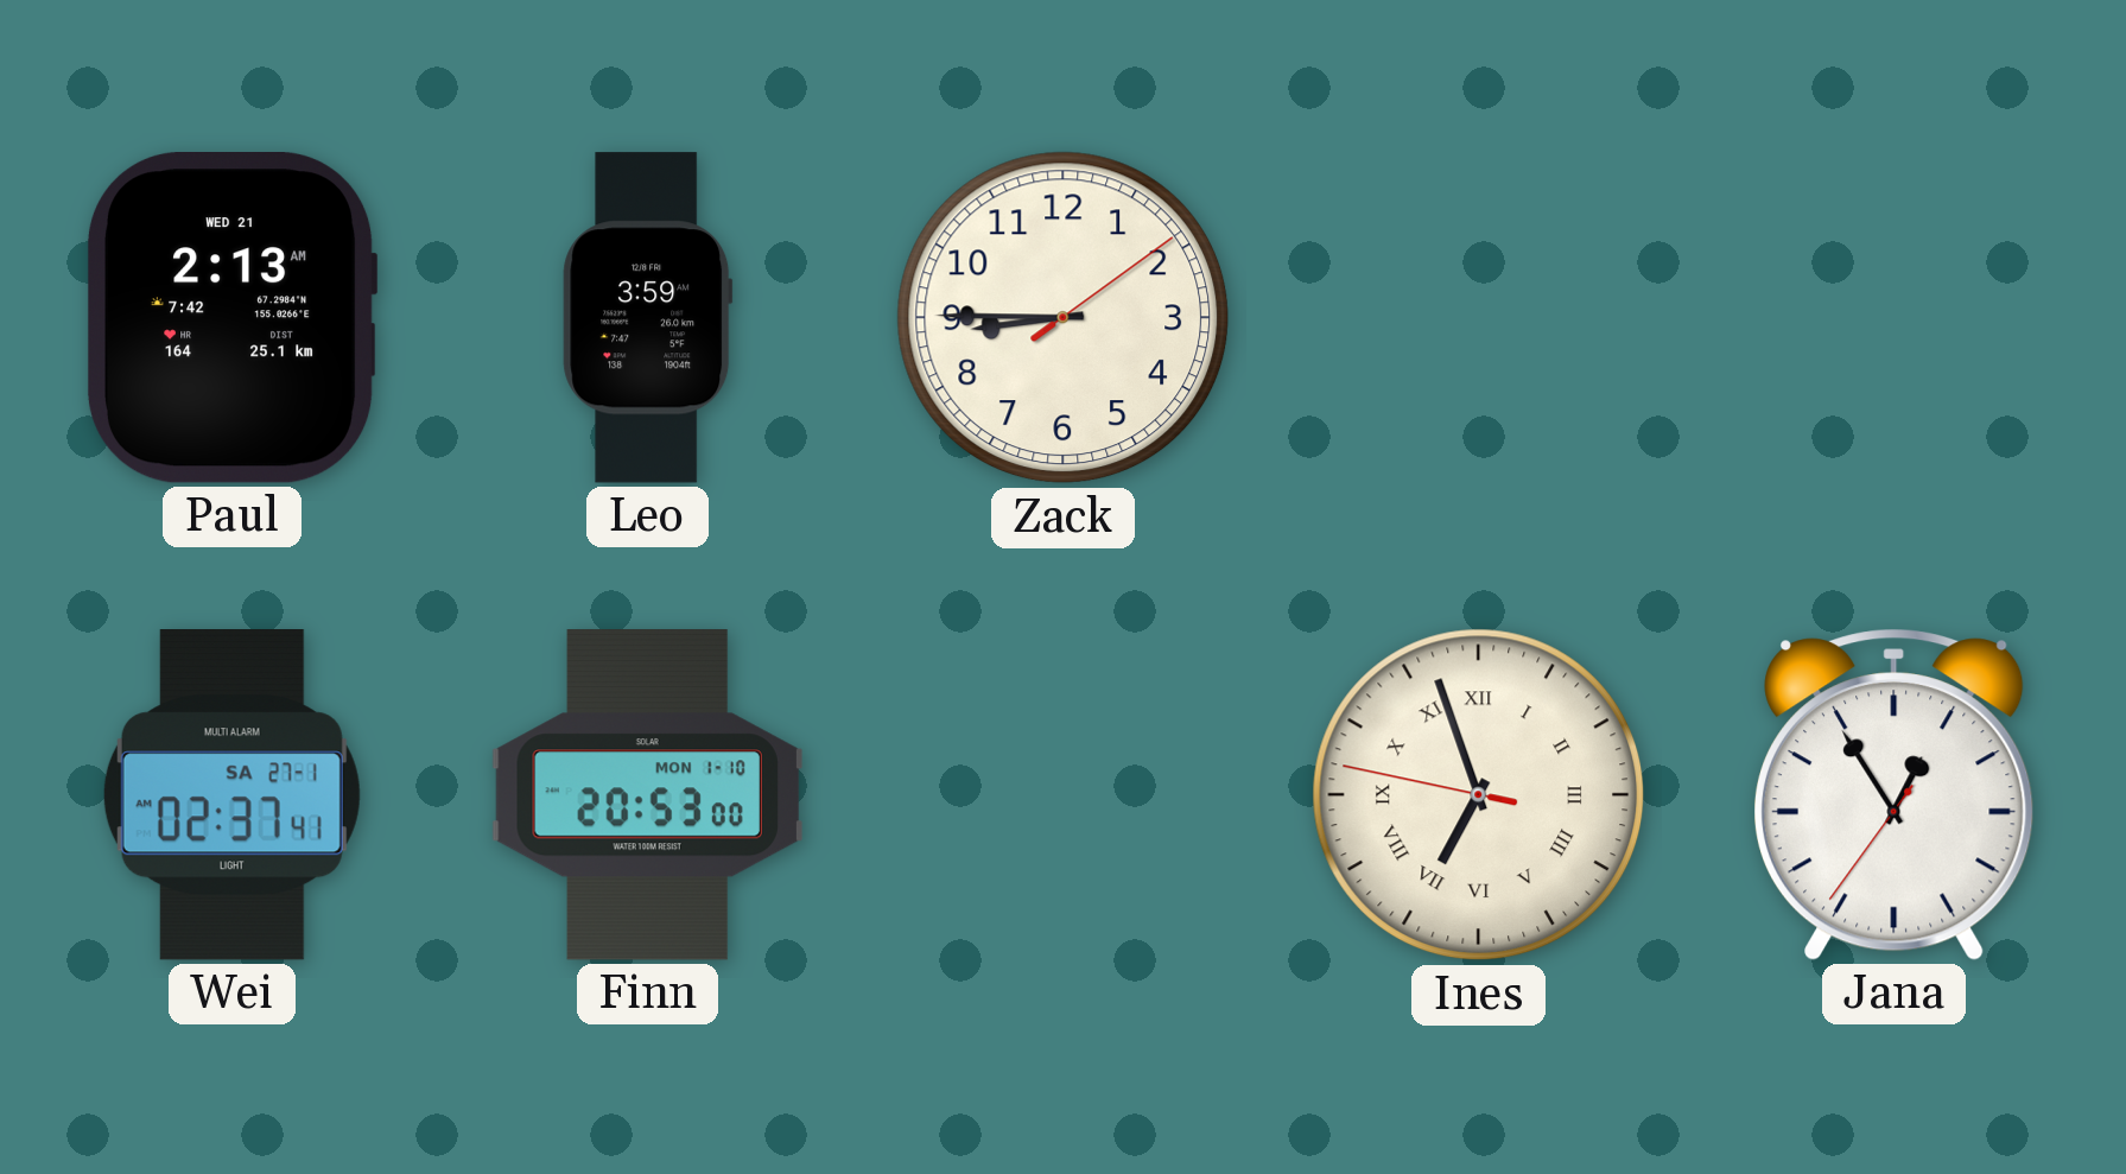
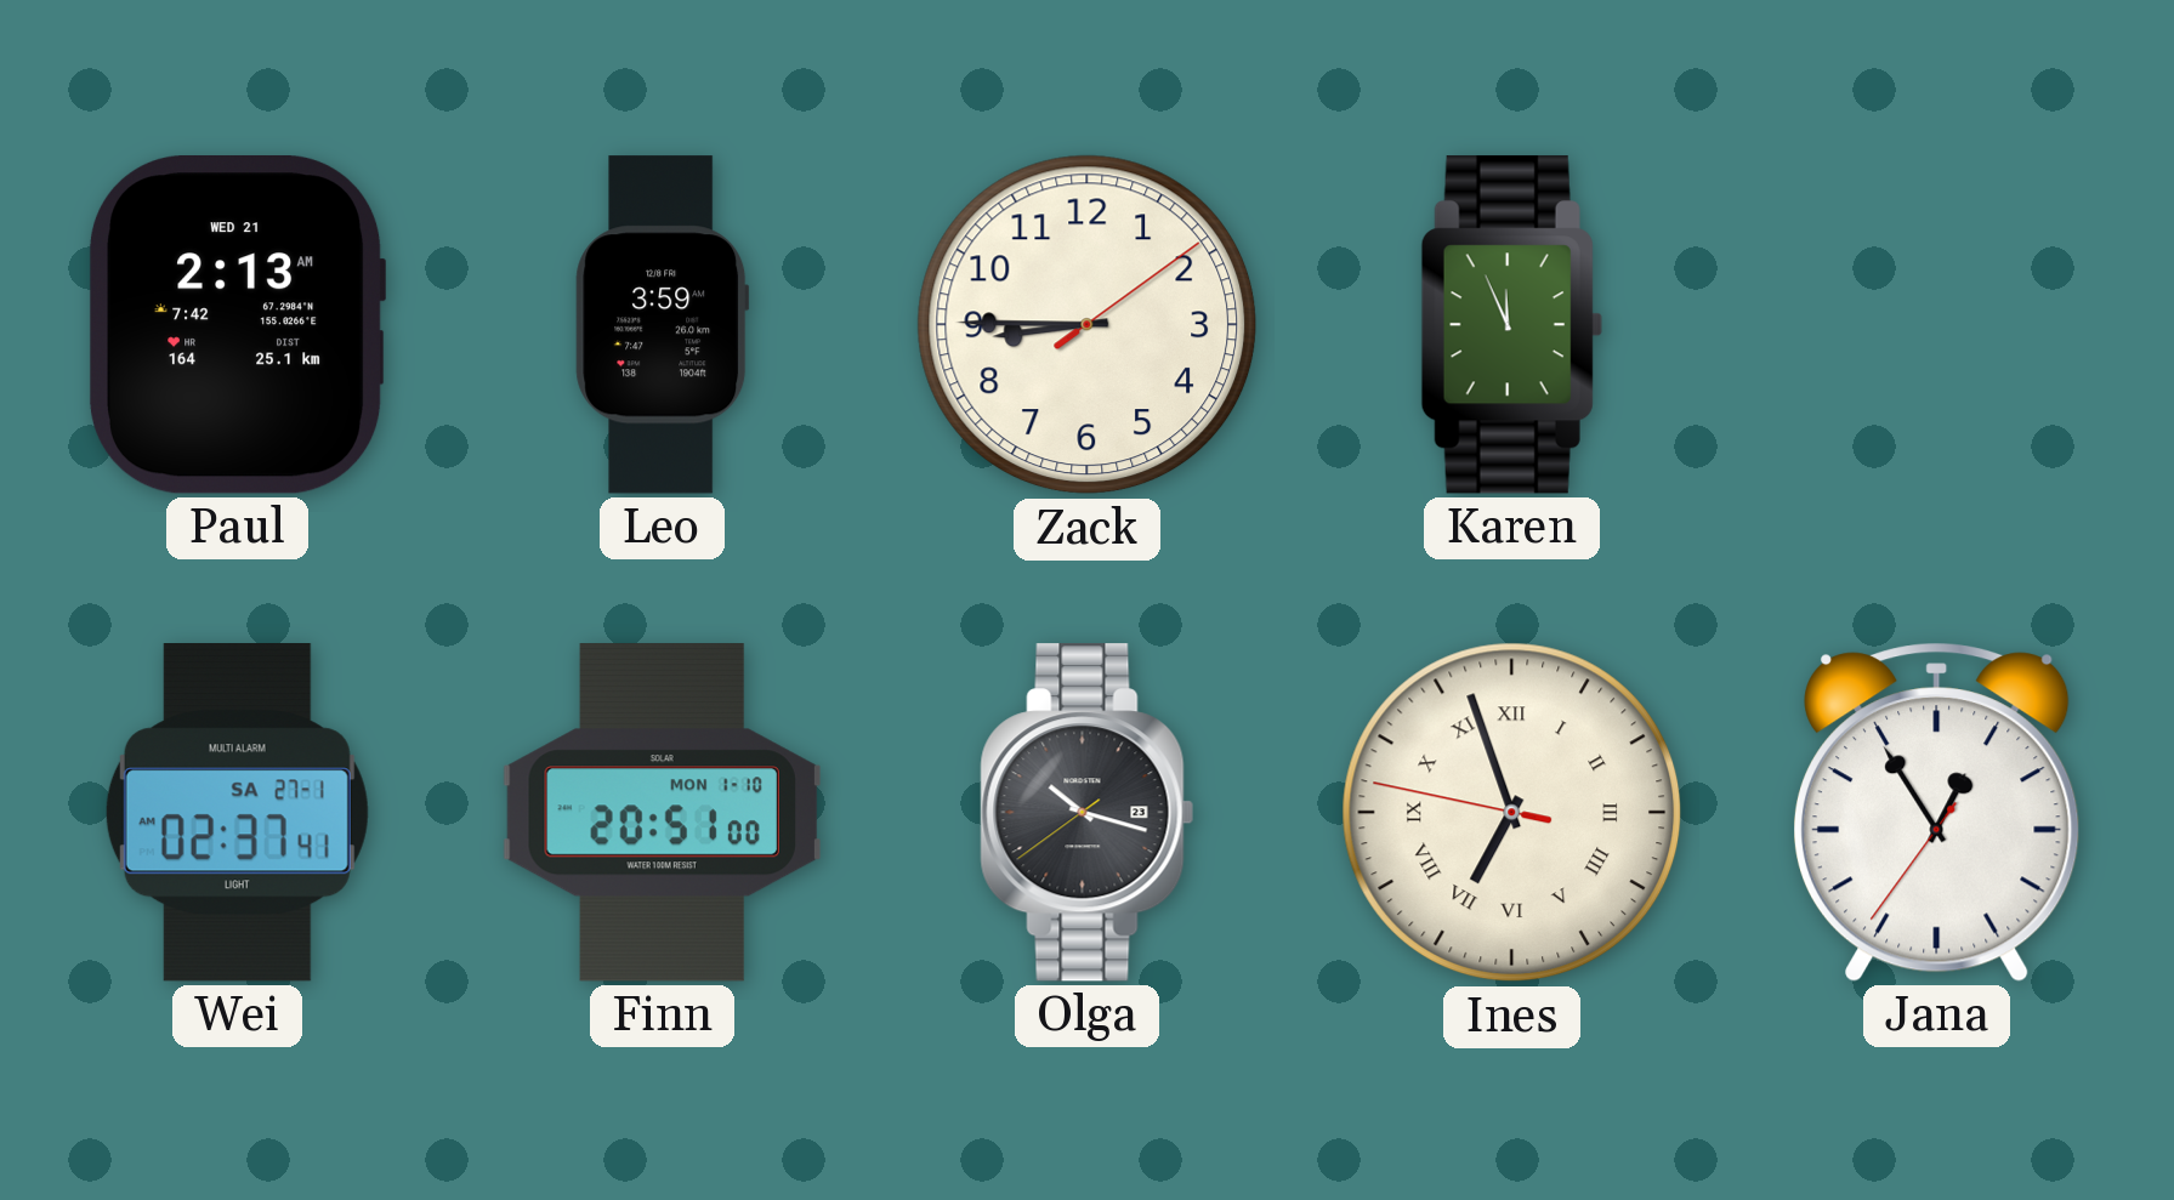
Karen: none -> 11:56
Finn: 20:53 -> 20:51
Olga: none -> 10:17
